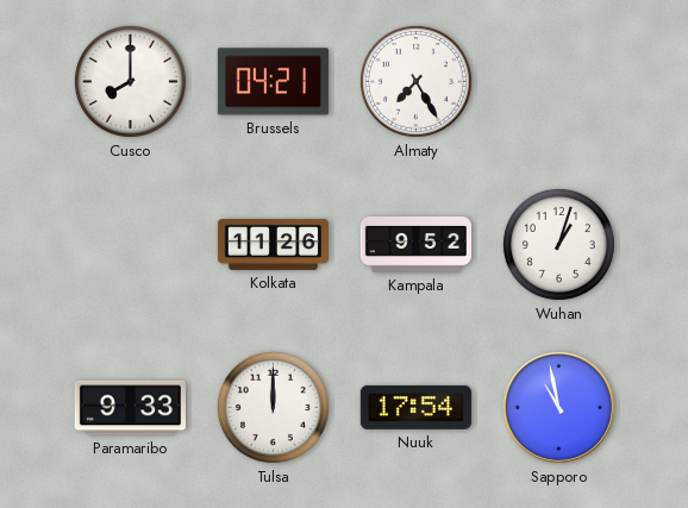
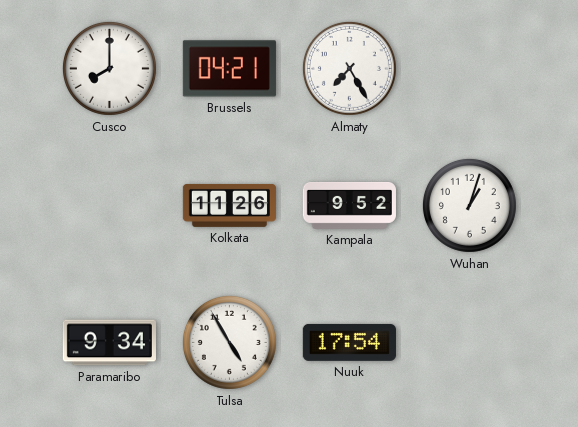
Paramaribo: 9:33 -> 9:34
Tulsa: 12:00 -> 4:55
Sapporo: 10:58 -> none
